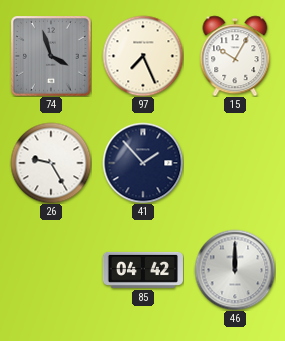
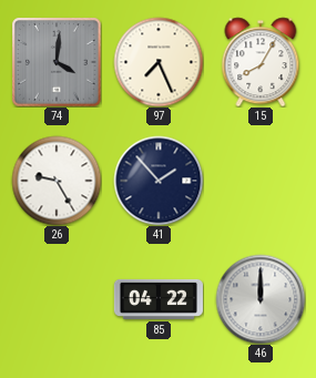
74: 3:57 -> 4:01
15: 10:05 -> 8:05
85: 04:42 -> 04:22
